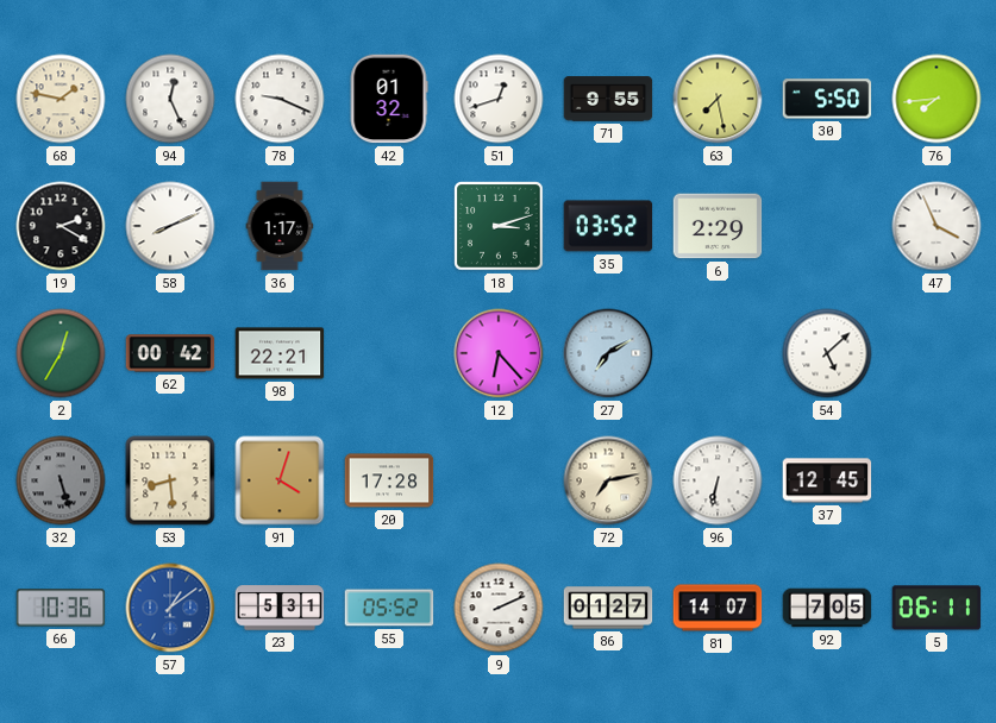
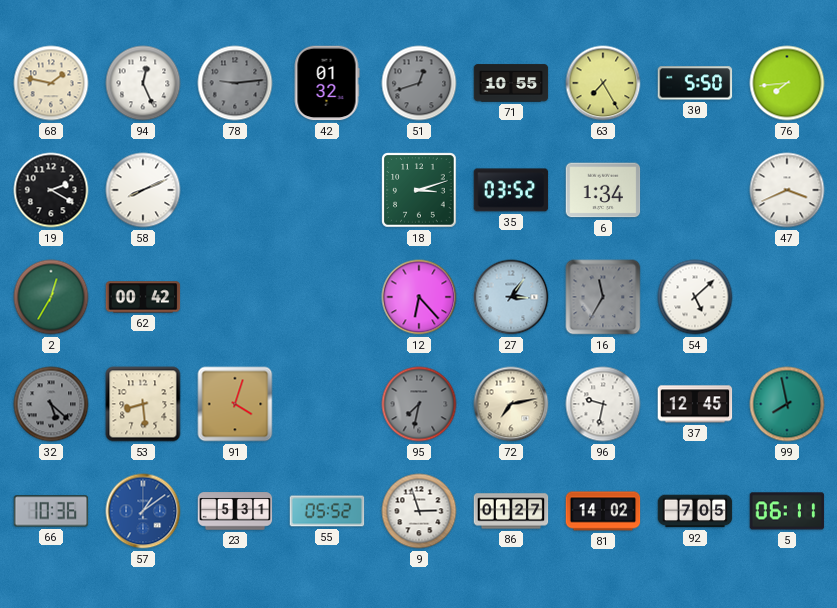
78: 9:19 -> 9:14
78 dial: white -> grey
51 dial: white -> grey
71: 9:55 -> 10:55
63: 7:28 -> 7:25
36: 1:17 -> none
6: 2:29 -> 1:34
47: 3:56 -> 3:41
98: 22:21 -> none
27: 7:10 -> 3:06
16: none -> 11:35
32: 5:27 -> 5:22
20: 17:28 -> none
95: none -> 7:32
96: 6:32 -> 9:32
99: none -> 7:58
9: 2:11 -> 2:57
81: 14:07 -> 14:02
